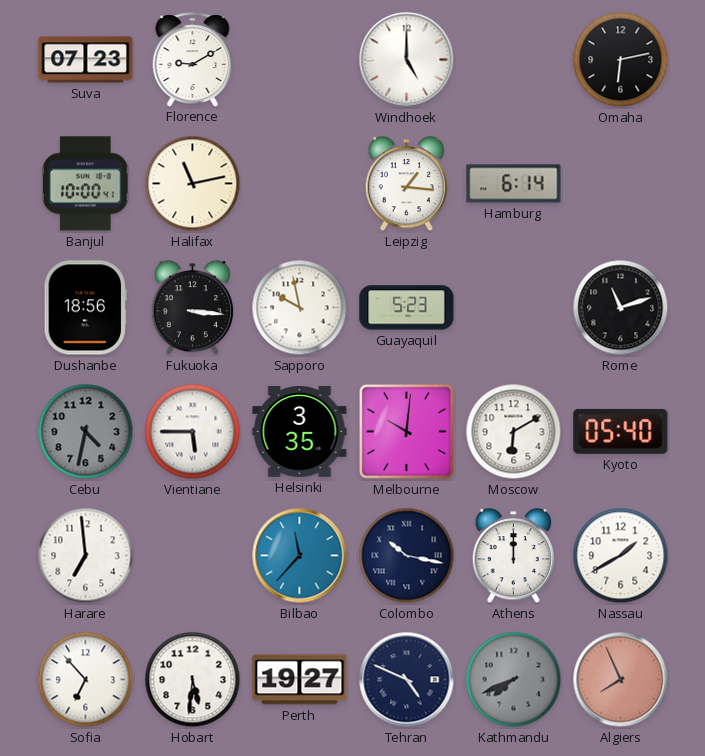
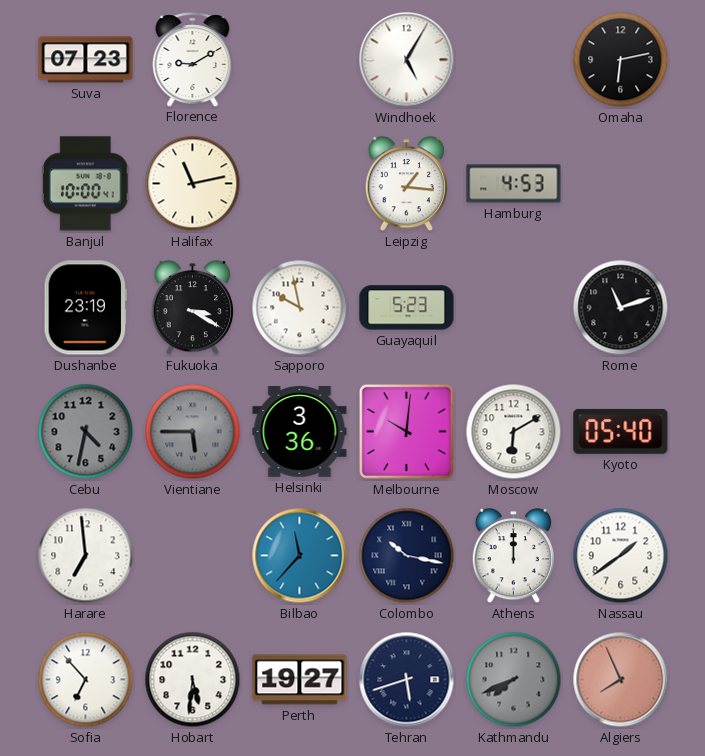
Windhoek: 5:00 -> 5:05
Hamburg: 6:14 -> 4:53
Dushanbe: 18:56 -> 23:19
Fukuoka: 3:16 -> 3:20
Vientiane dial: white -> grey
Helsinki: 3:35 -> 3:36
Nassau: 1:40 -> 1:39
Tehran: 4:49 -> 5:42
